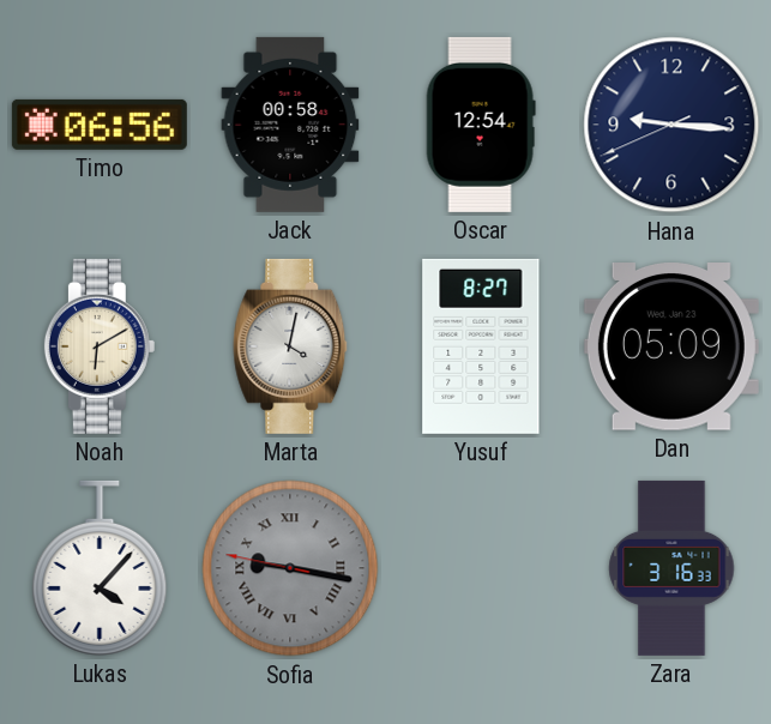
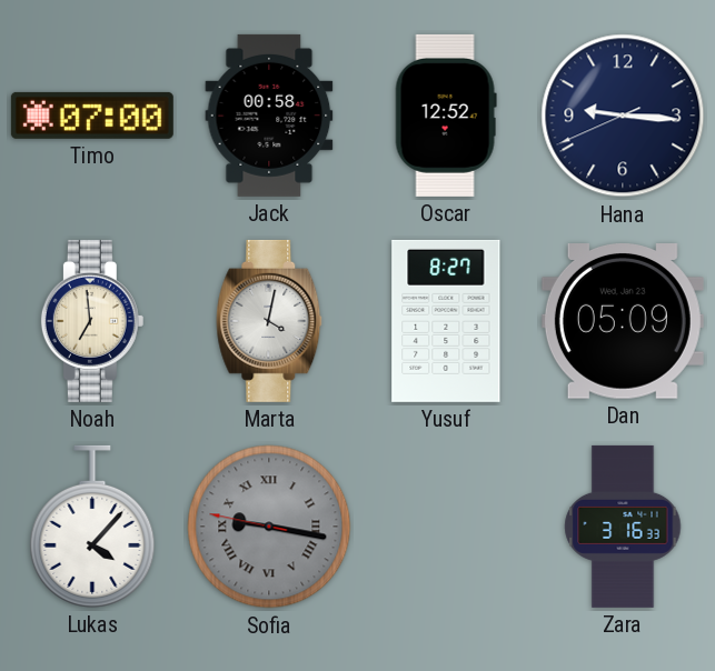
Timo: 06:56 -> 07:00
Oscar: 12:54 -> 12:52
Noah: 6:10 -> 6:59
